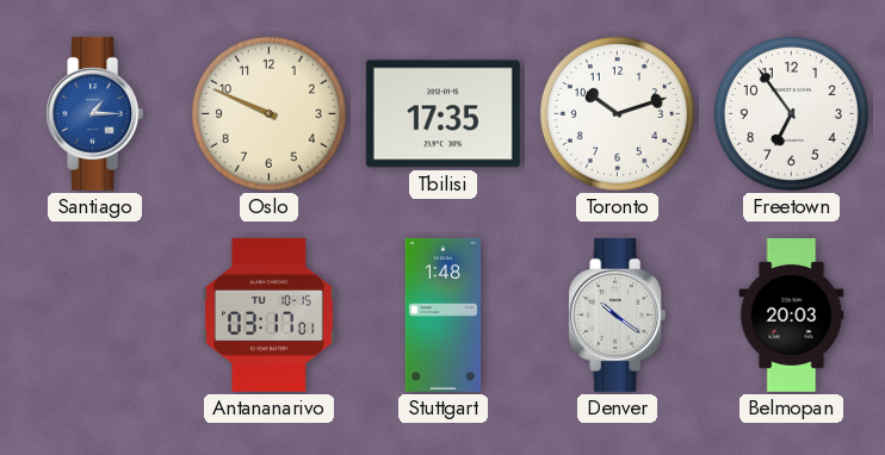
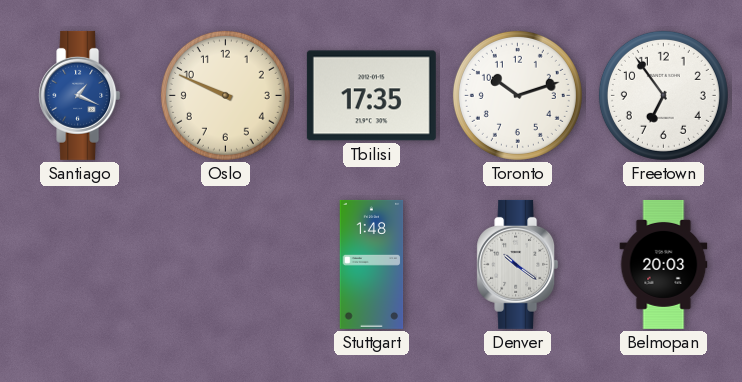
Santiago: 1:15 -> 1:19
Antananarivo: 03:17 -> none
